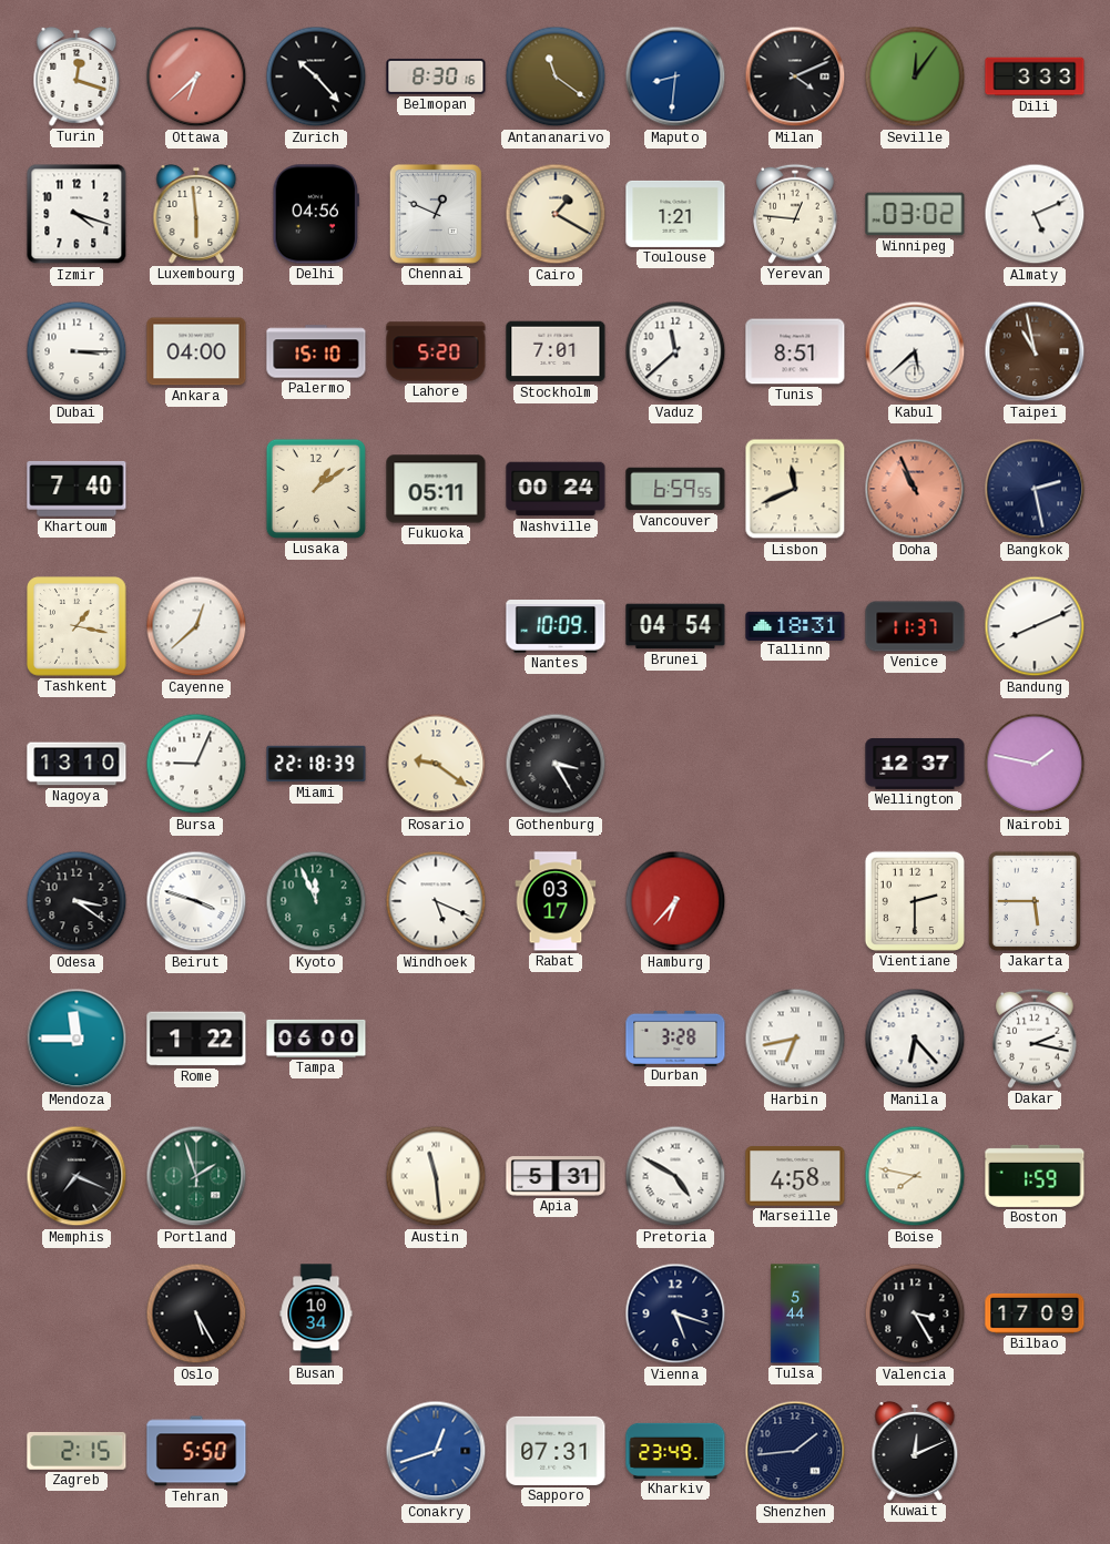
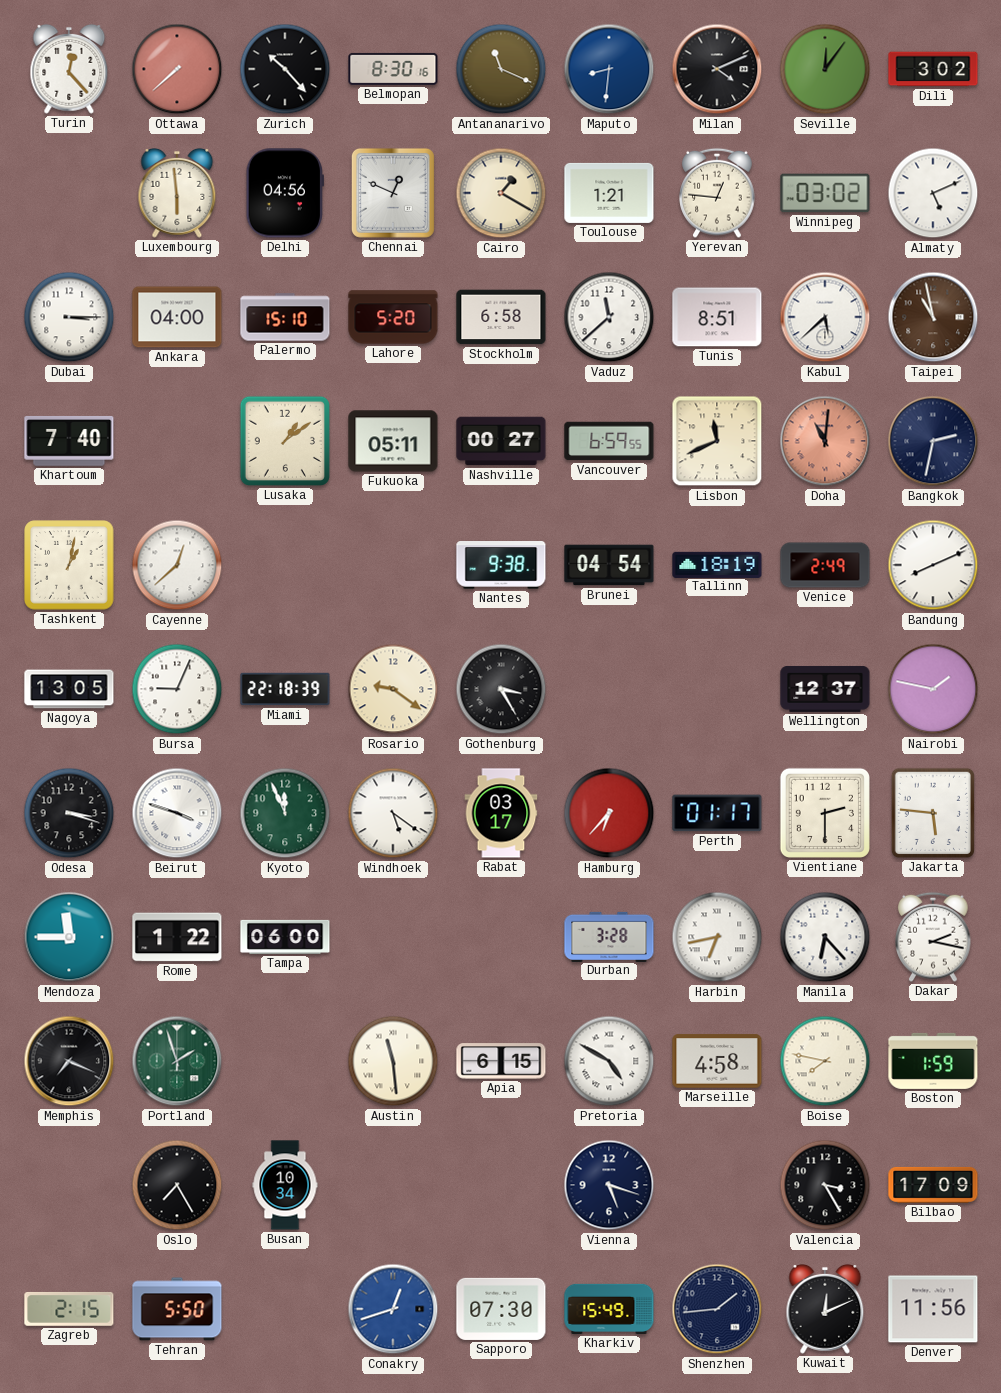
Turin: 12:18 -> 12:23
Ottawa: 6:38 -> 7:38
Antananarivo: 11:21 -> 11:19
Dili: 3:33 -> 3:02
Izmir: 4:18 -> none
Stockholm: 7:01 -> 6:58
Nashville: 00:24 -> 00:27
Doha: 10:56 -> 11:01
Bangkok: 2:28 -> 2:32
Tashkent: 1:17 -> 1:02
Nantes: 10:09 -> 9:38
Tallinn: 18:31 -> 18:19
Venice: 11:37 -> 2:49
Nagoya: 13:10 -> 13:05
Odesa: 3:21 -> 3:18
Windhoek: 5:19 -> 5:21
Perth: none -> 01:17
Jakarta: 5:45 -> 5:46
Apia: 5:31 -> 6:15
Oslo: 5:25 -> 7:25
Tulsa: 5:44 -> none
Sapporo: 07:31 -> 07:30
Kharkiv: 23:49 -> 15:49
Denver: none -> 11:56
